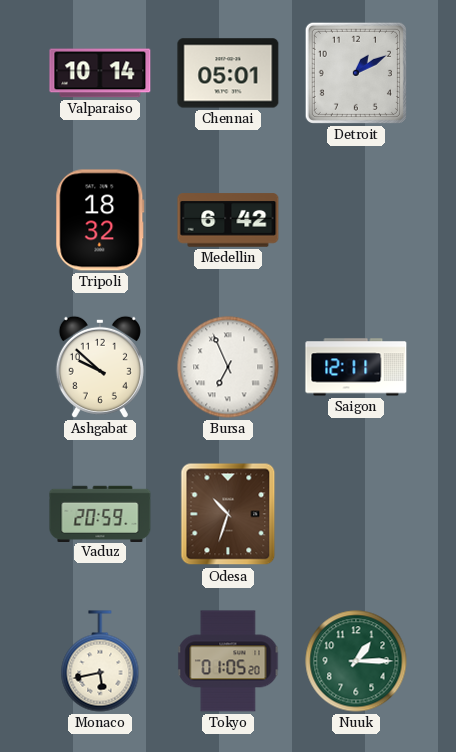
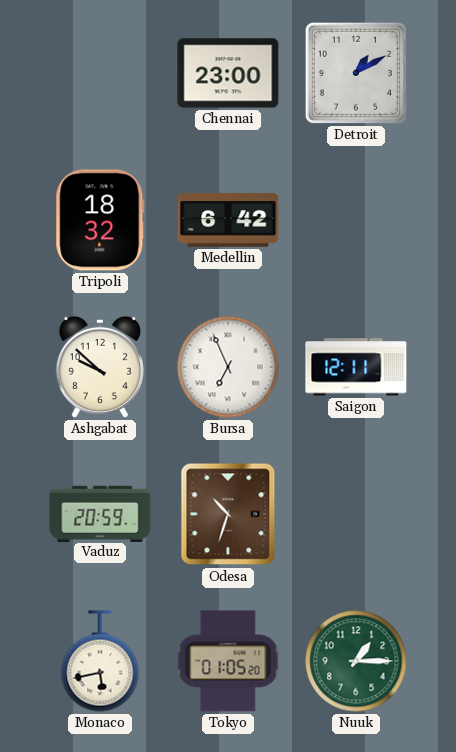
Valparaiso: 10:14 -> none
Chennai: 05:01 -> 23:00
